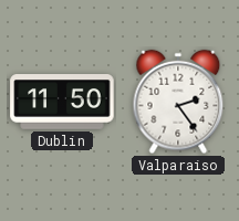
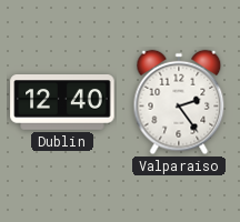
Dublin: 11:50 -> 12:40
